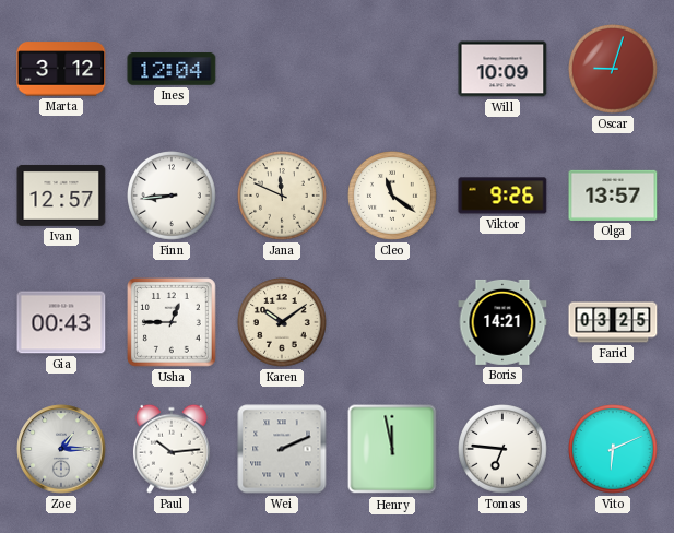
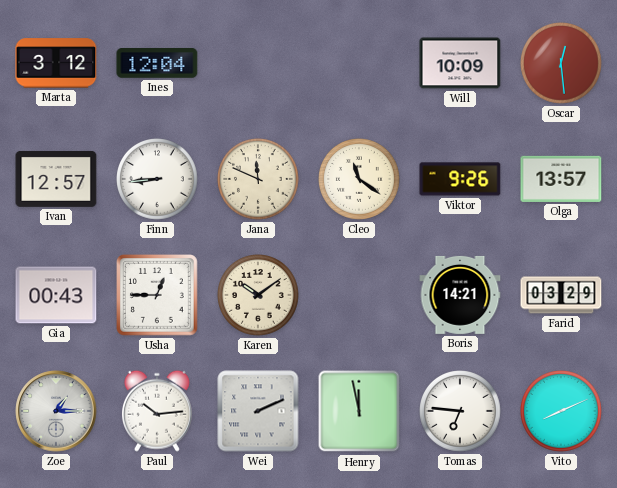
Oscar: 9:03 -> 12:29
Farid: 03:25 -> 03:29
Vito: 6:11 -> 8:11
